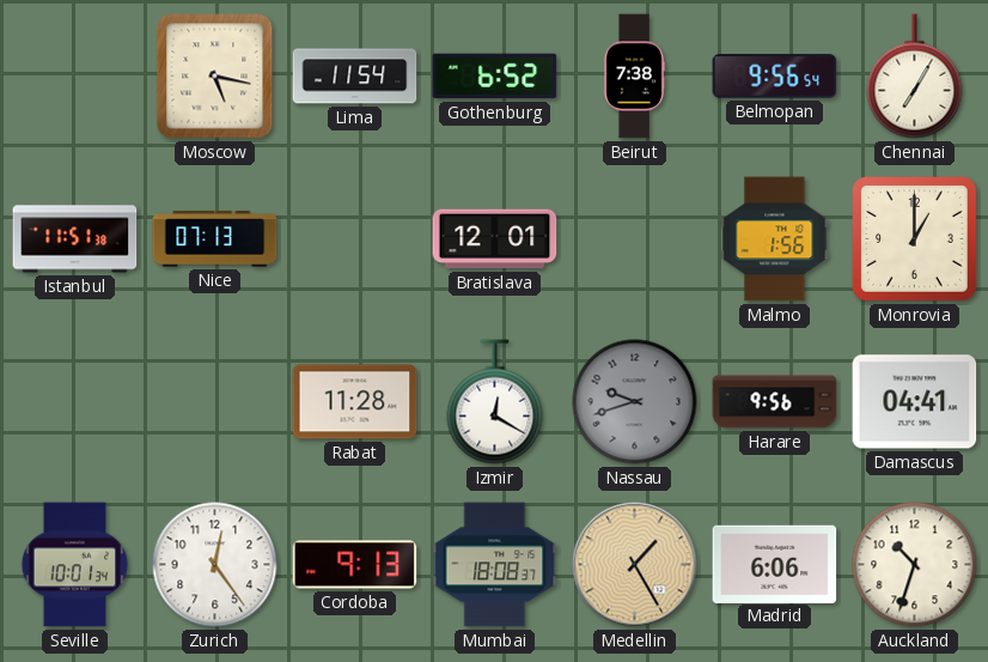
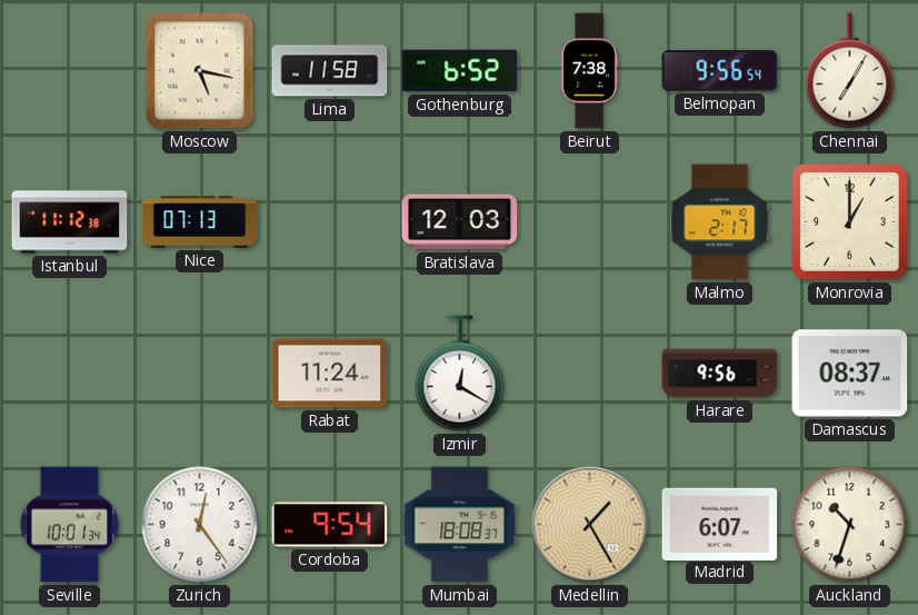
Lima: 11:54 -> 11:58
Istanbul: 11:51 -> 11:12
Bratislava: 12:01 -> 12:03
Malmo: 1:56 -> 2:17
Rabat: 11:28 -> 11:24
Nassau: 9:42 -> none
Damascus: 04:41 -> 08:37
Cordoba: 9:13 -> 9:54
Madrid: 6:06 -> 6:07
